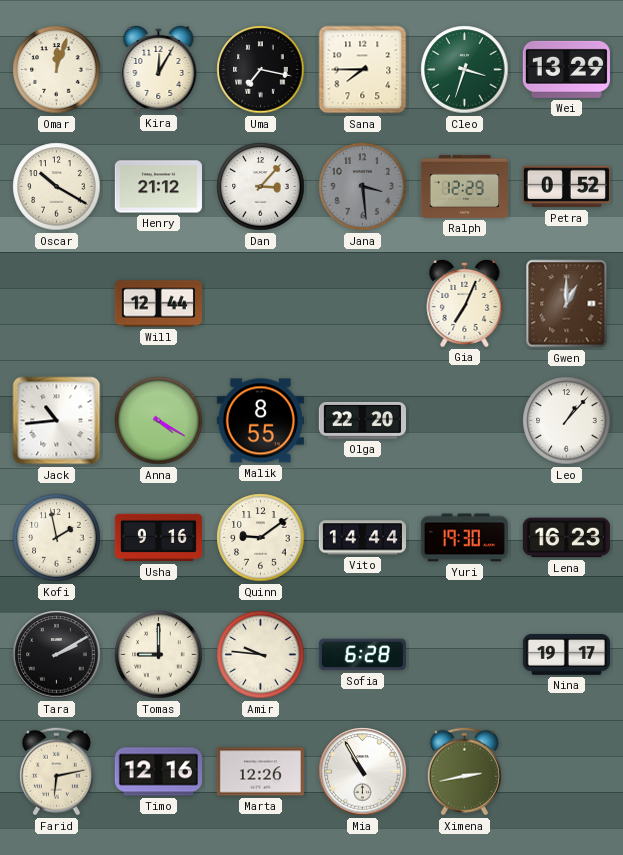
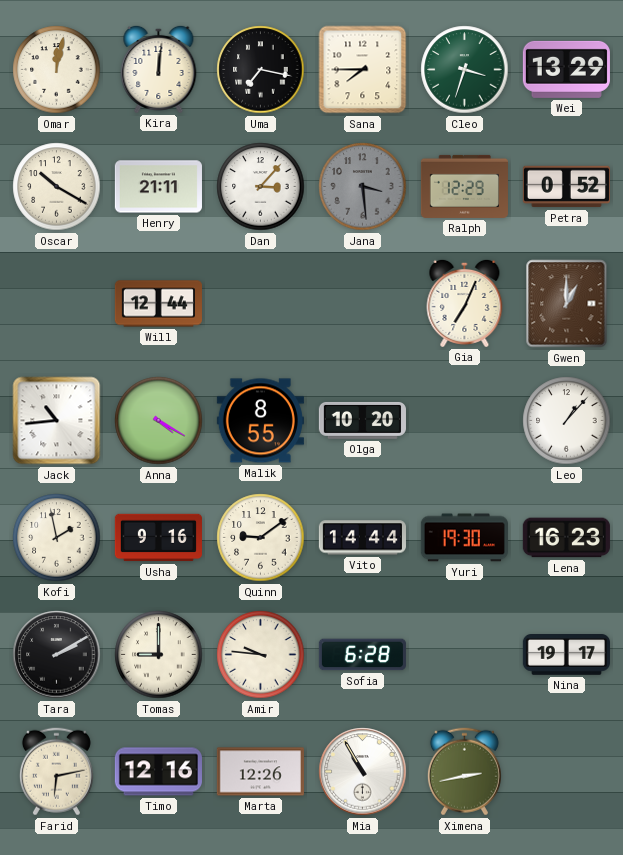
Omar: 12:03 -> 12:02
Kira: 12:05 -> 12:01
Henry: 21:12 -> 21:11
Olga: 22:20 -> 10:20
